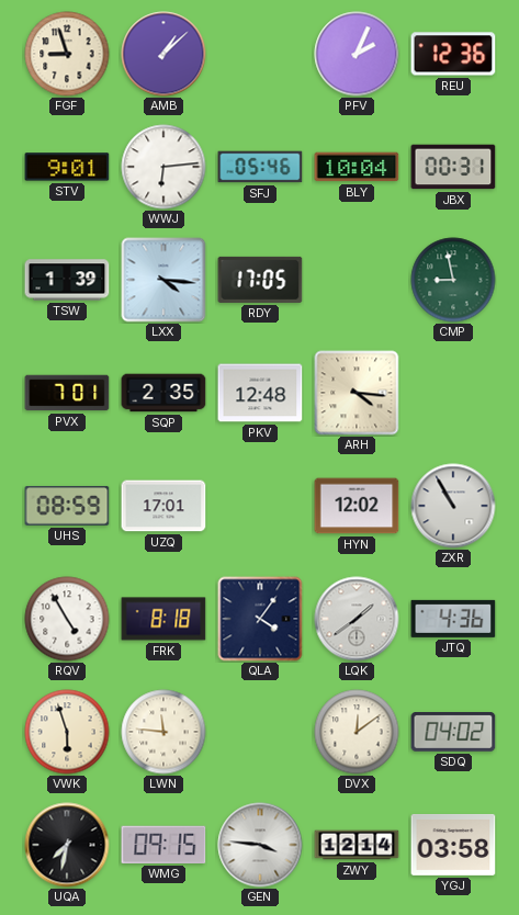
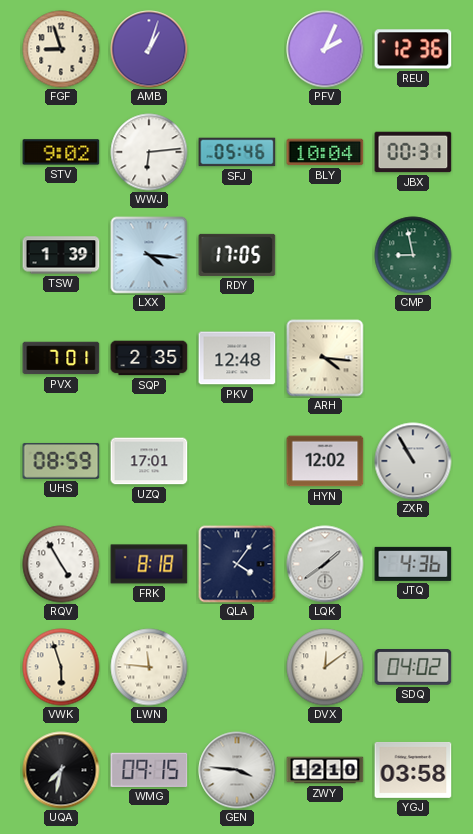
AMB: 1:08 -> 1:03
STV: 9:01 -> 9:02
ZWY: 12:14 -> 12:10
